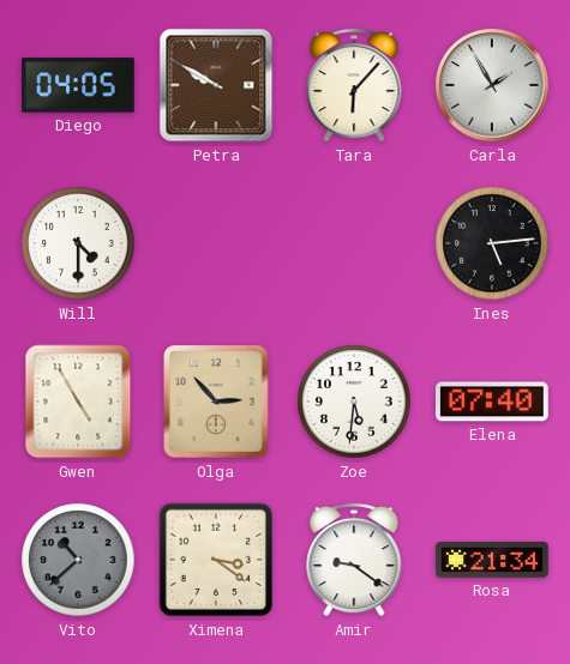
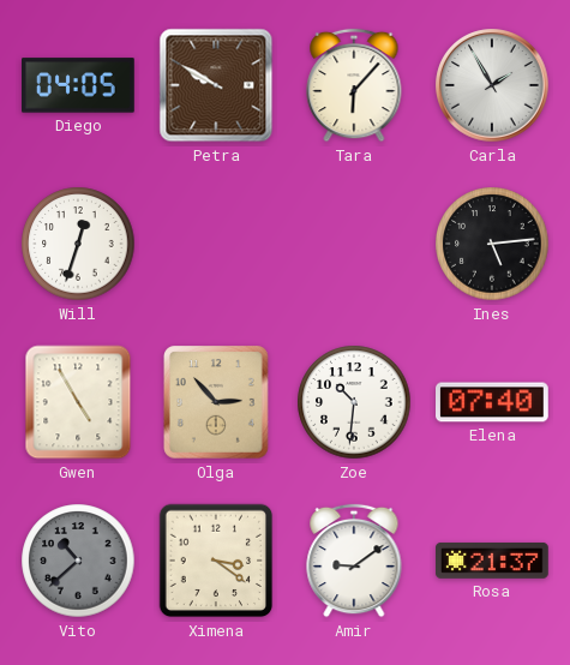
Will: 4:30 -> 12:33
Zoe: 5:31 -> 10:31
Amir: 9:21 -> 9:09
Rosa: 21:34 -> 21:37
